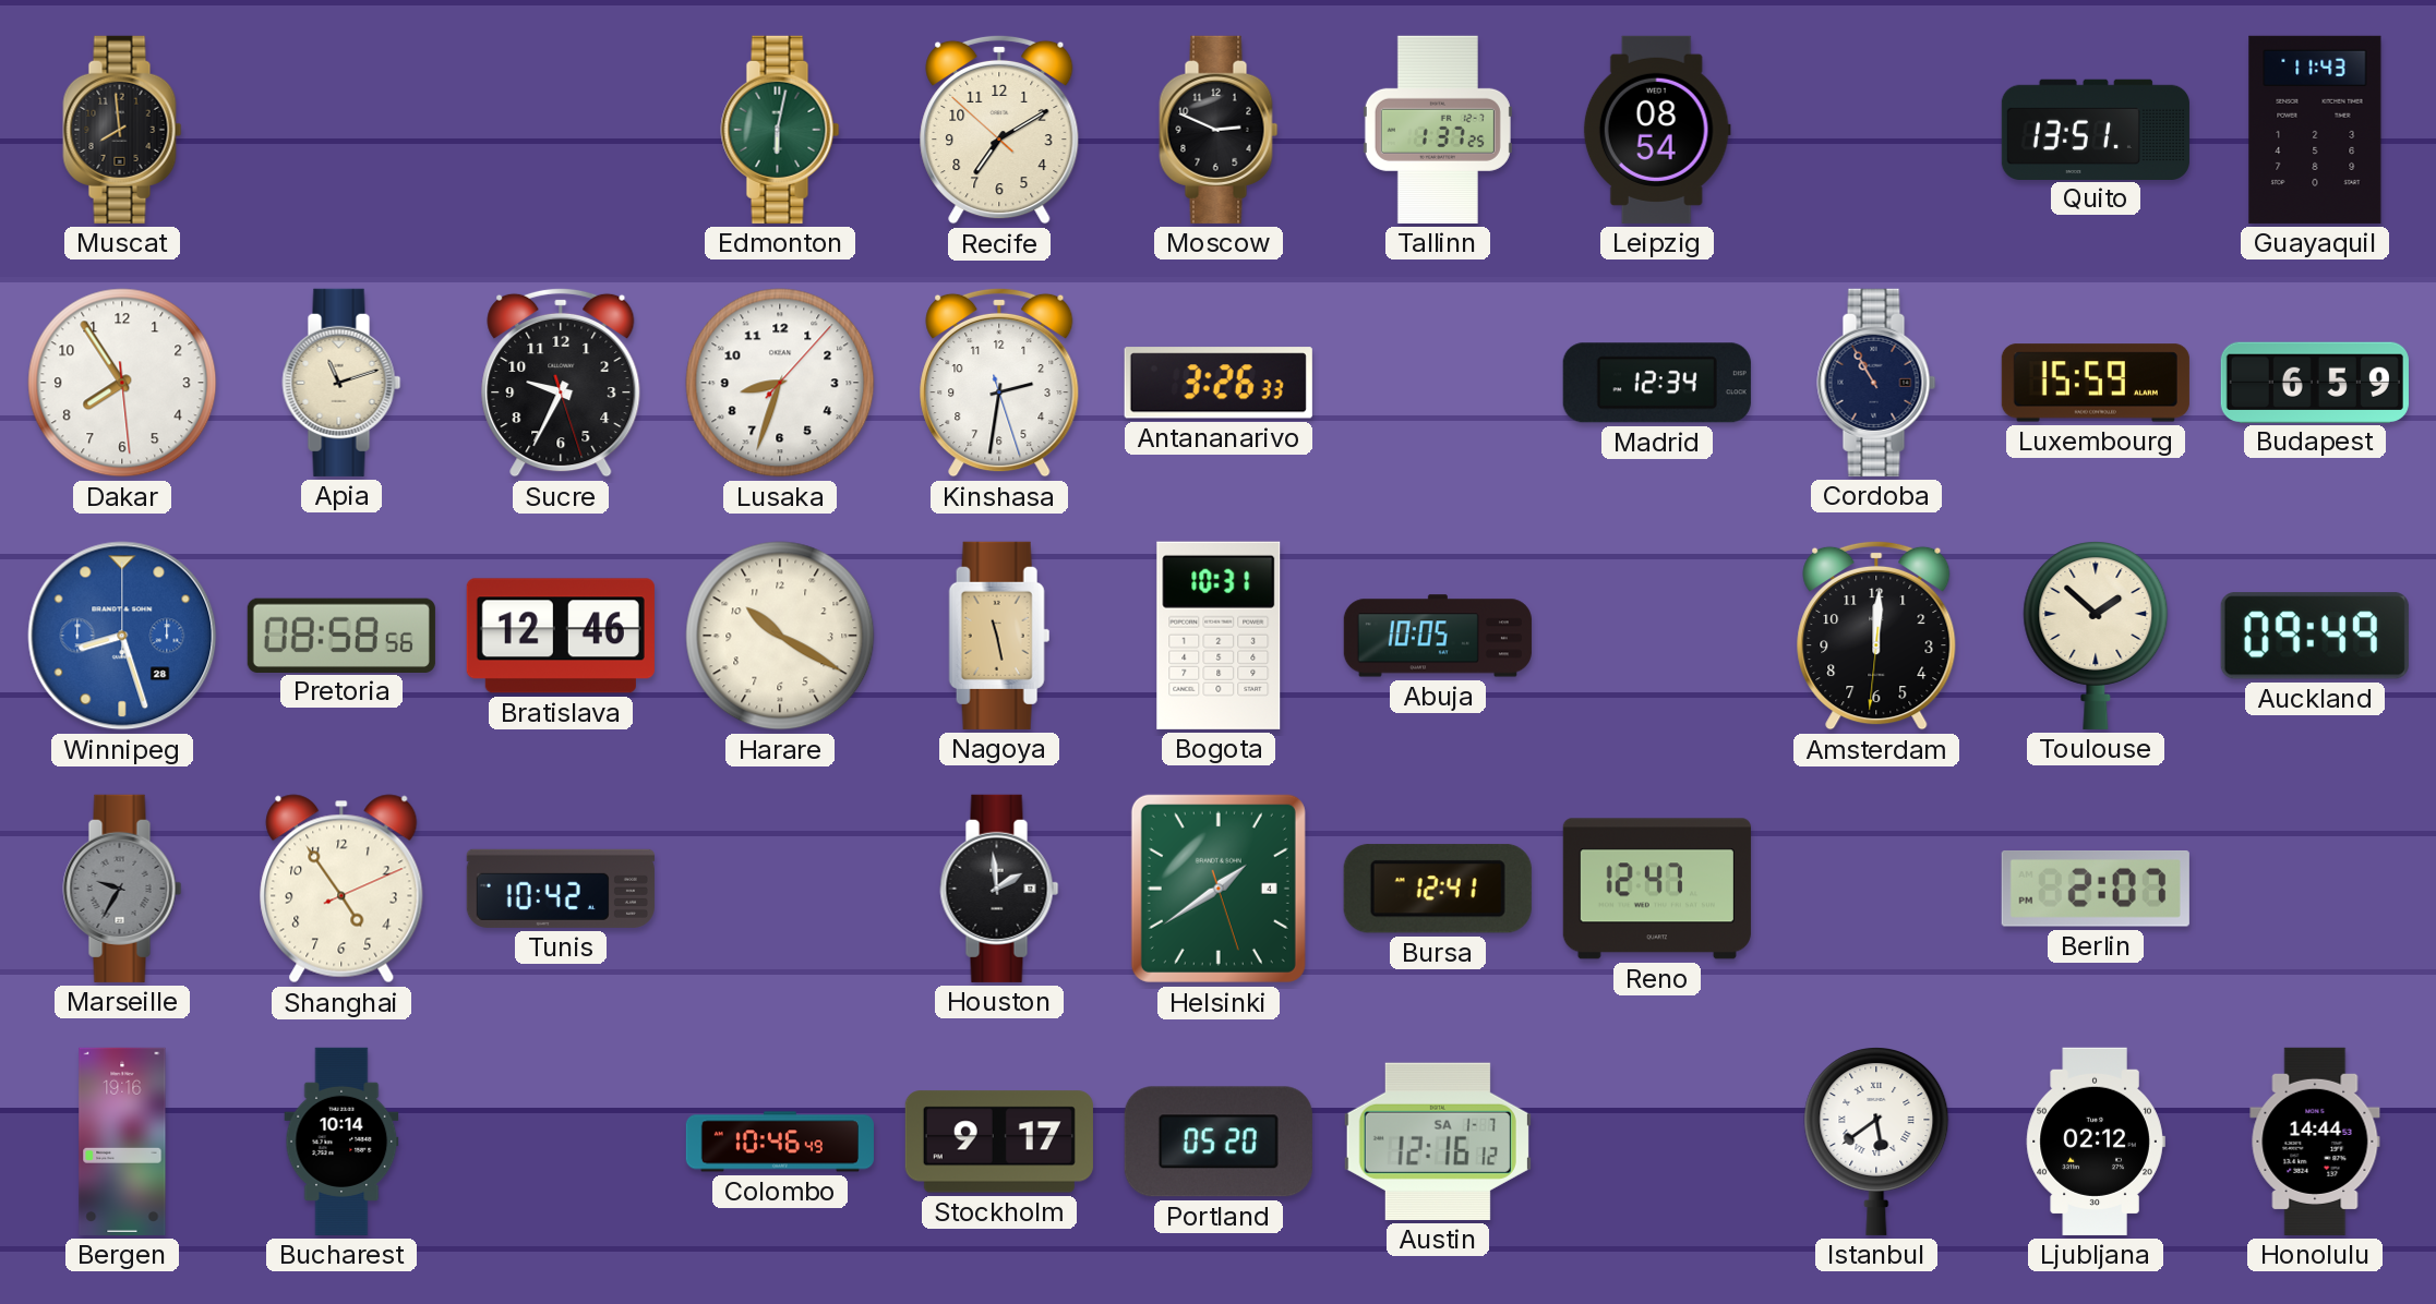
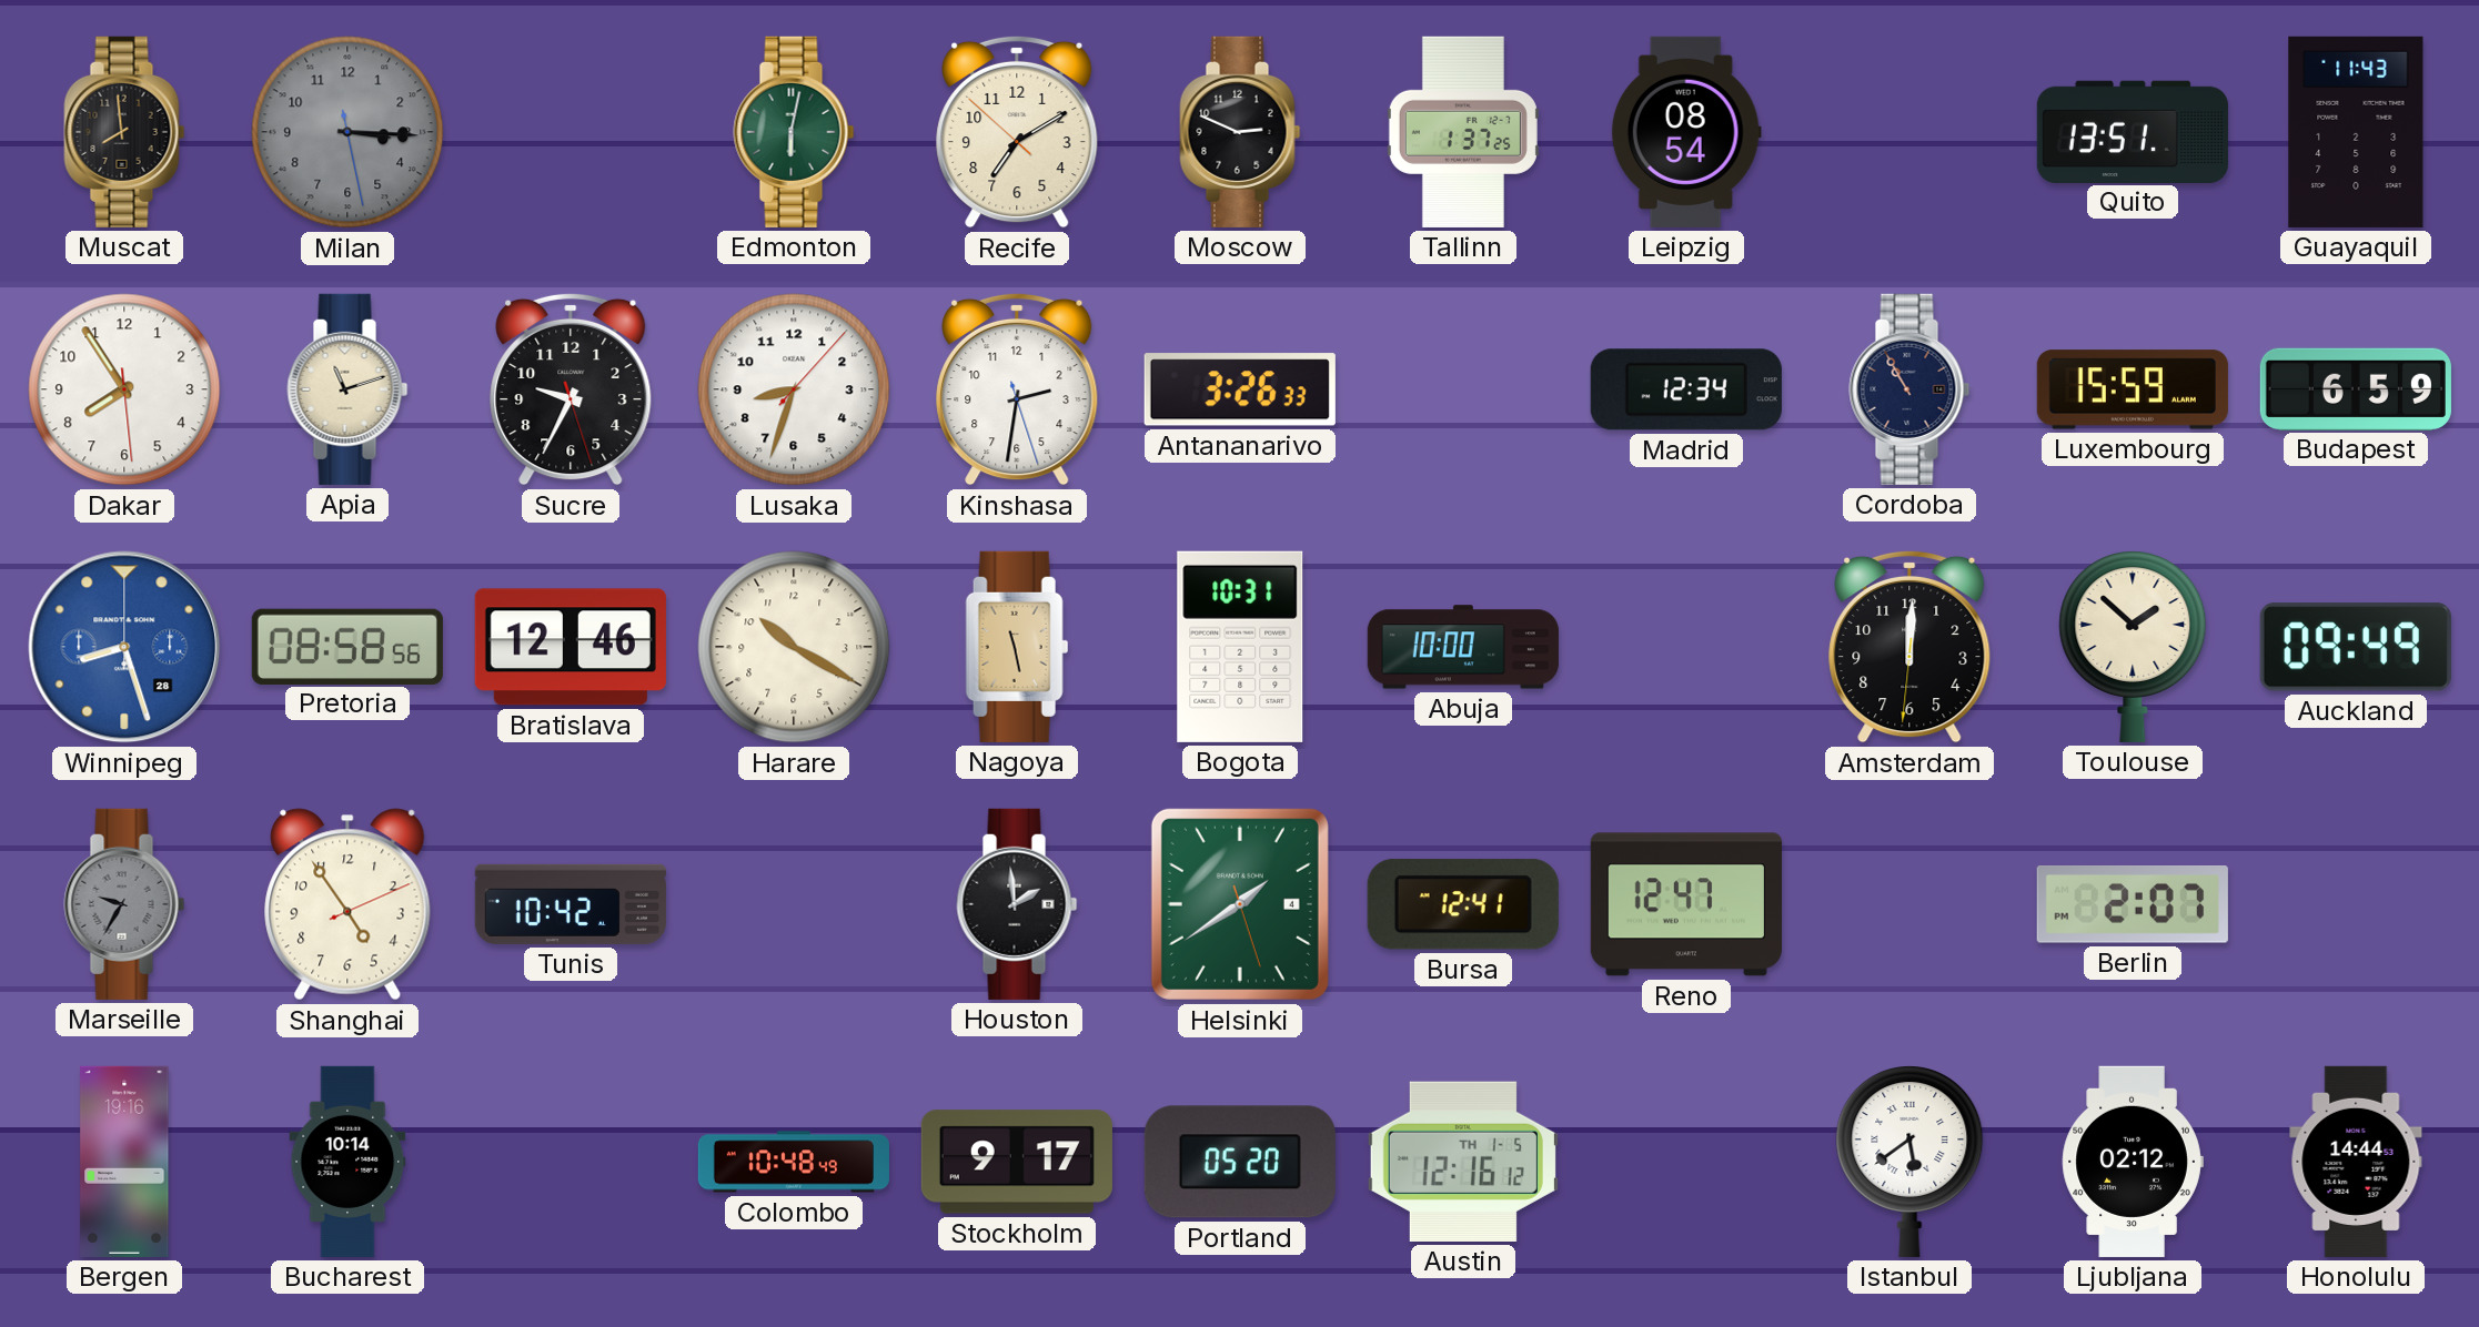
Milan: none -> 3:15
Abuja: 10:05 -> 10:00
Colombo: 10:46 -> 10:48
Austin date: SA 1-7 -> TH 1-5
